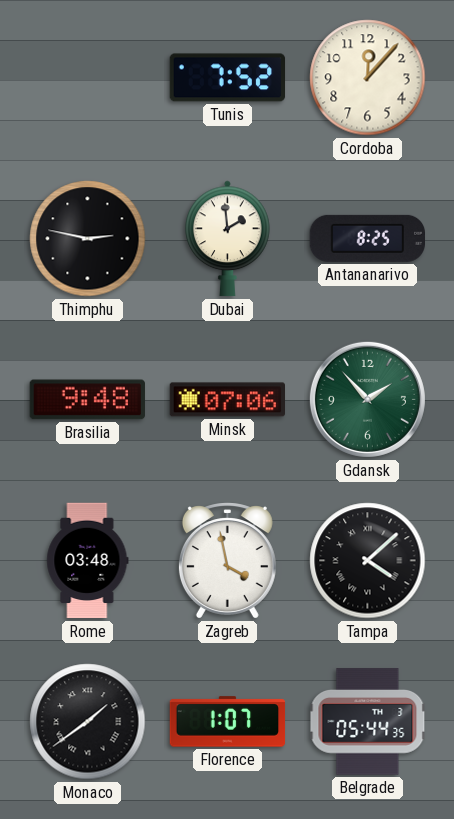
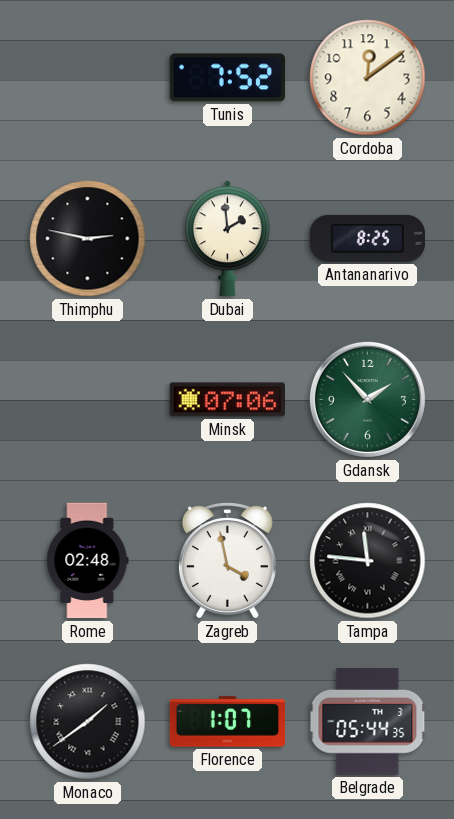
Cordoba: 12:07 -> 12:09
Brasilia: 9:48 -> none
Rome: 03:48 -> 02:48
Tampa: 4:08 -> 11:46
